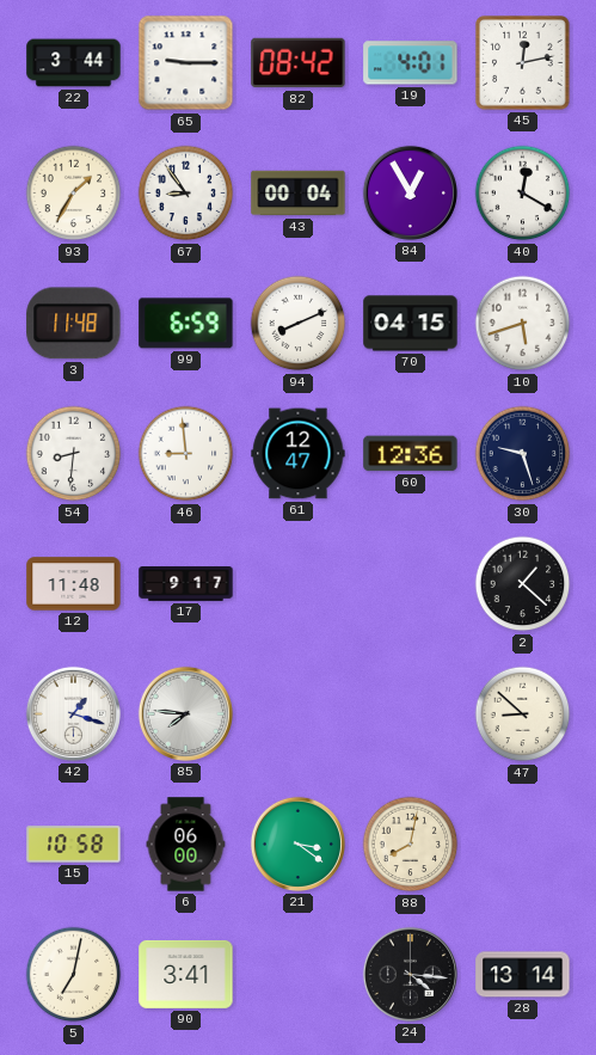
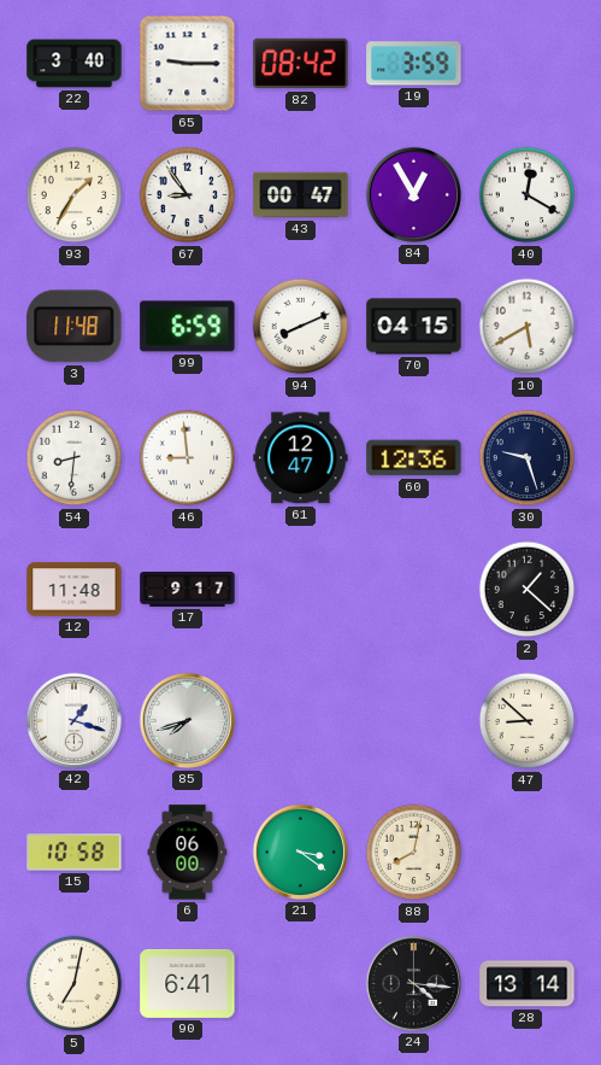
22: 3:44 -> 3:40
19: 4:01 -> 3:59
45: 12:13 -> none
43: 00:04 -> 00:47
10: 5:42 -> 5:40
85: 7:46 -> 7:42
90: 3:41 -> 6:41
